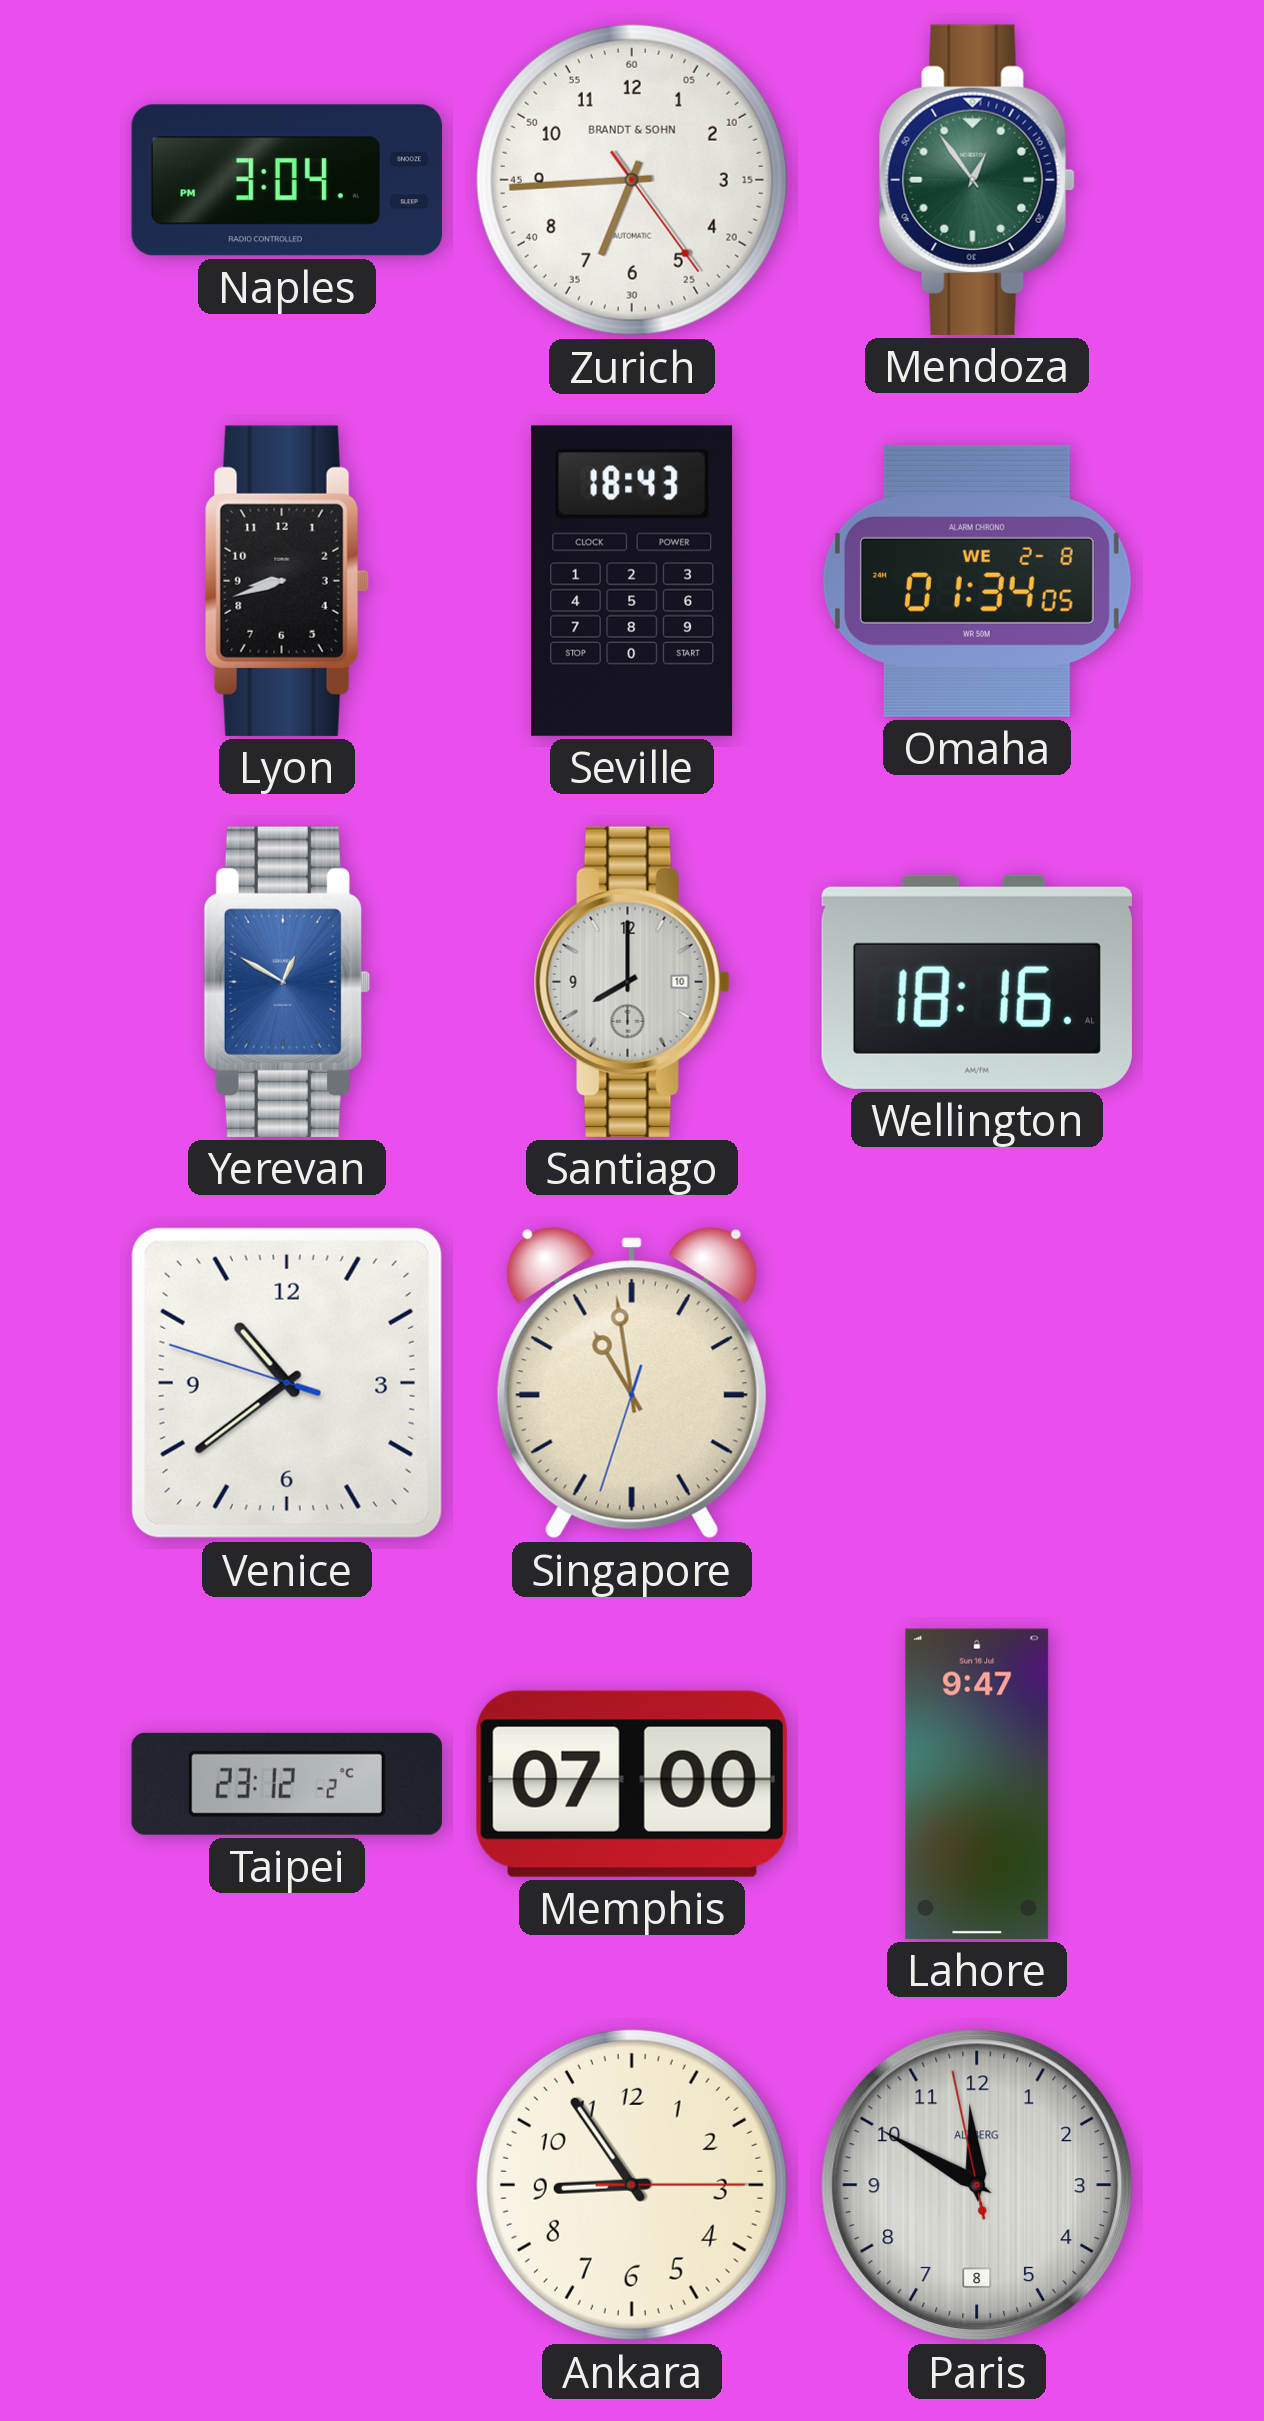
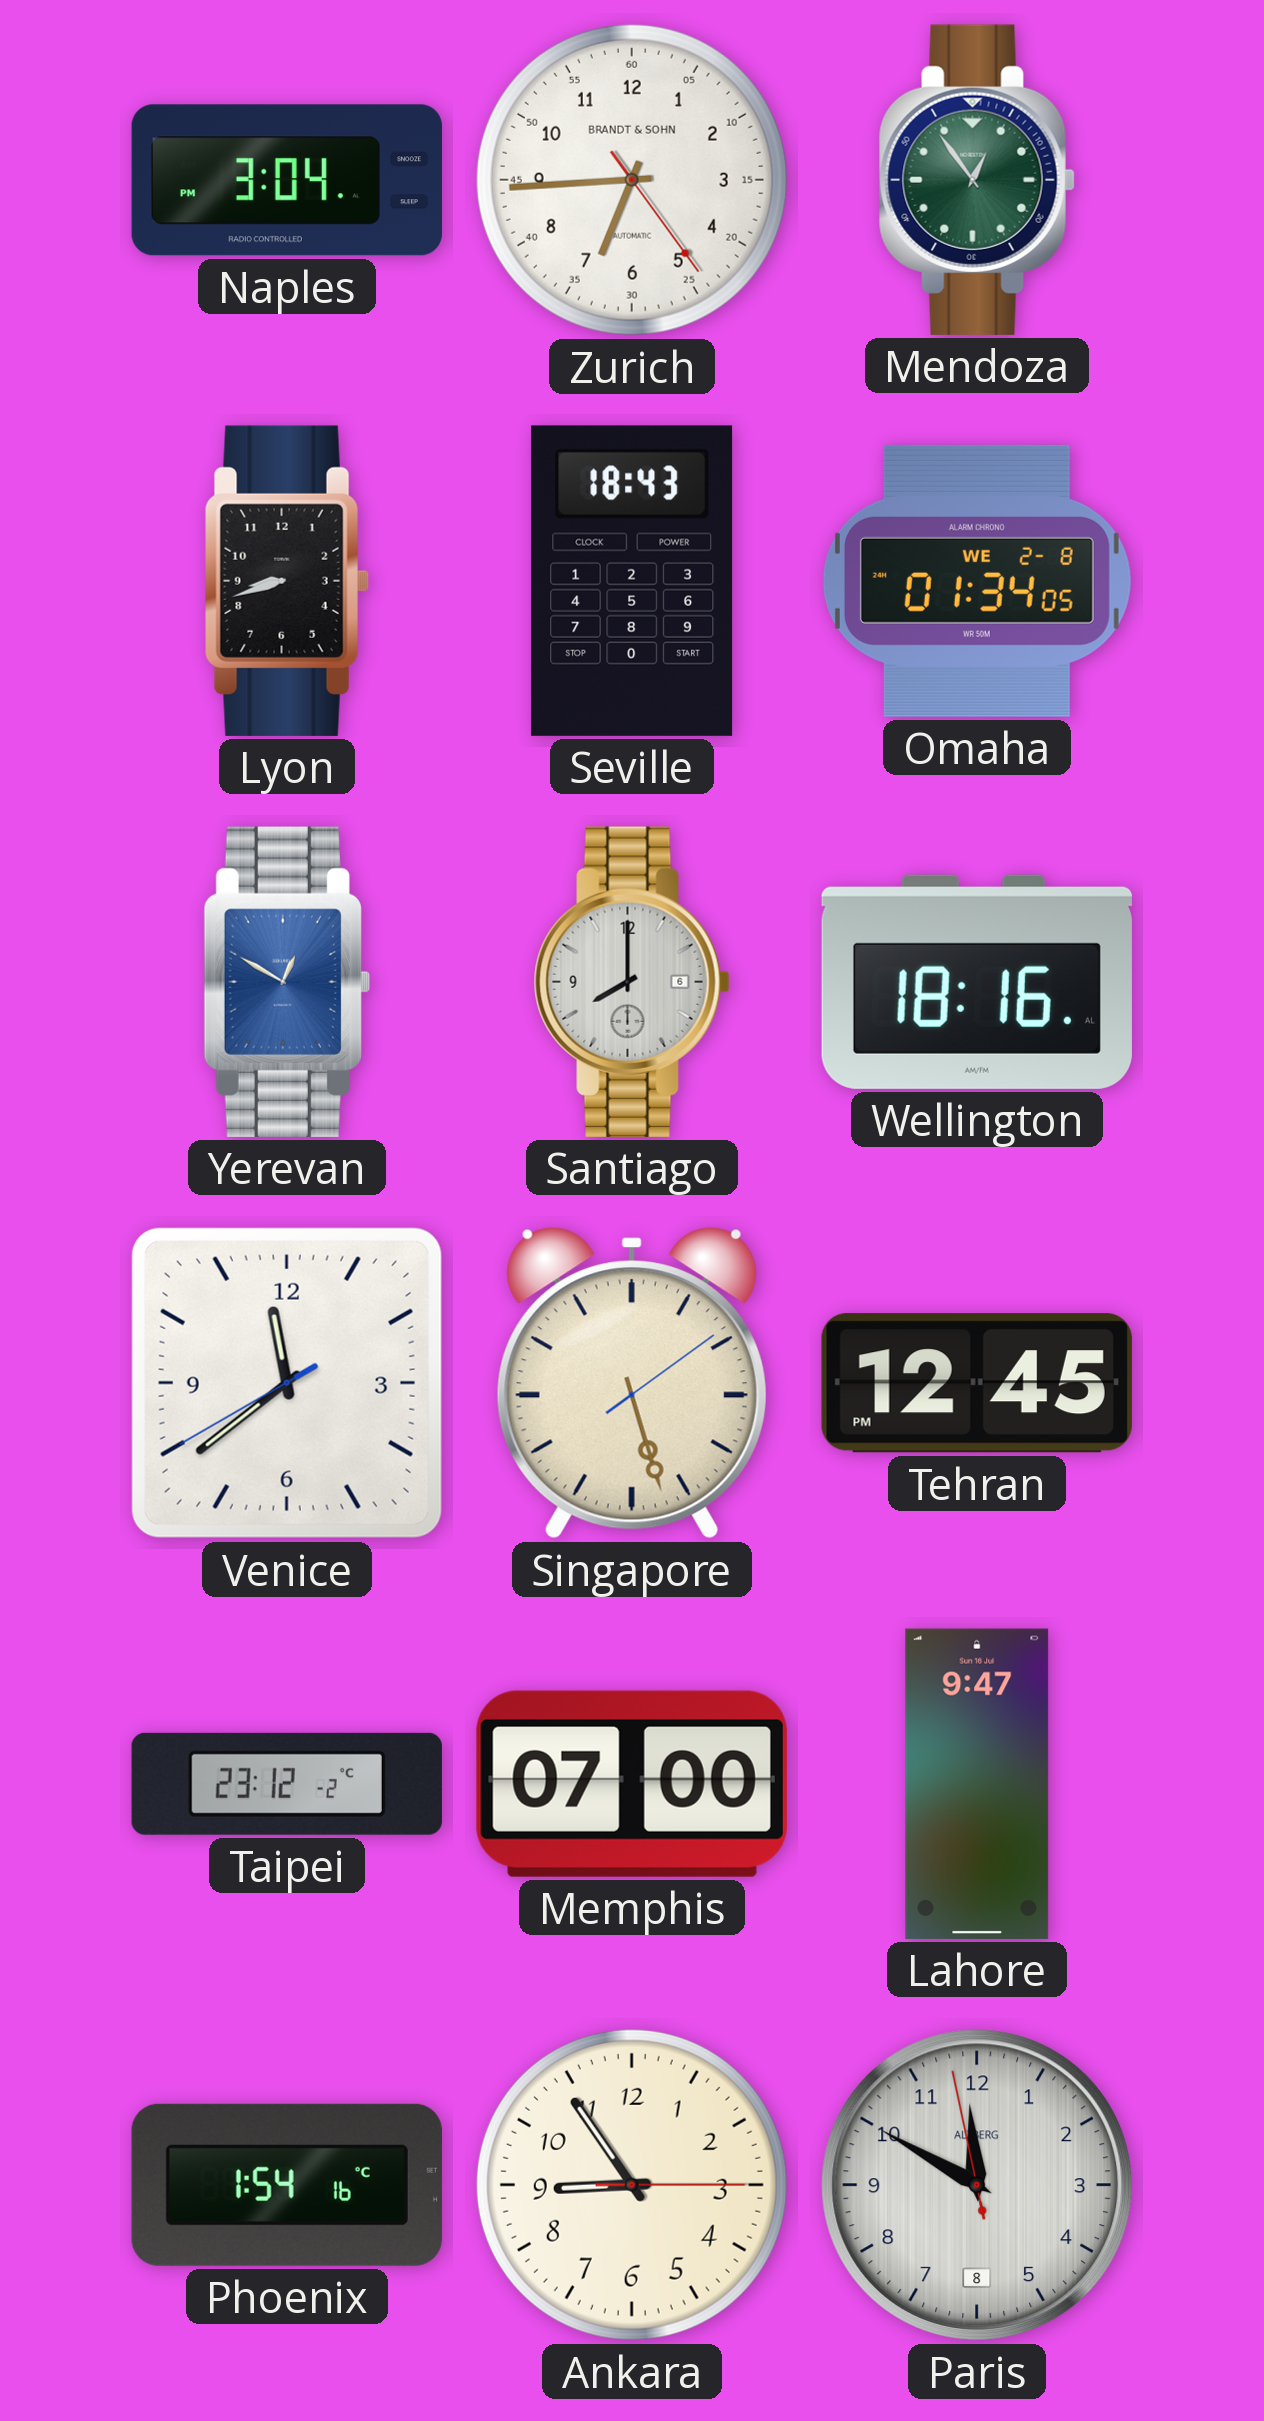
Santiago date: 10 -> 6
Venice: 10:38 -> 11:38
Singapore: 10:58 -> 5:27
Tehran: none -> 12:45
Phoenix: none -> 1:54
